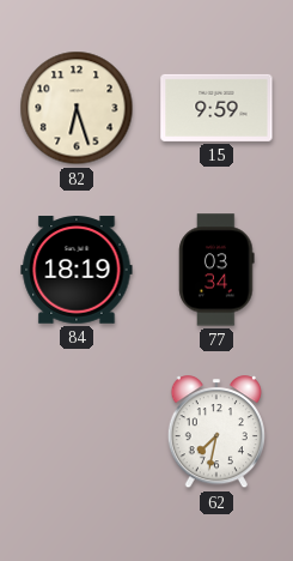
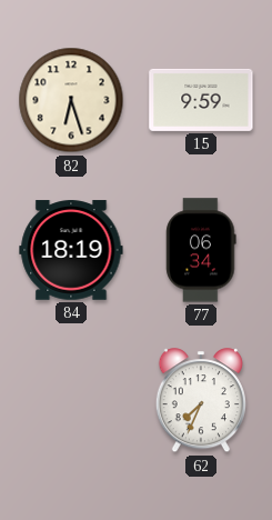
77: 03:34 -> 06:34
62: 7:32 -> 7:34
